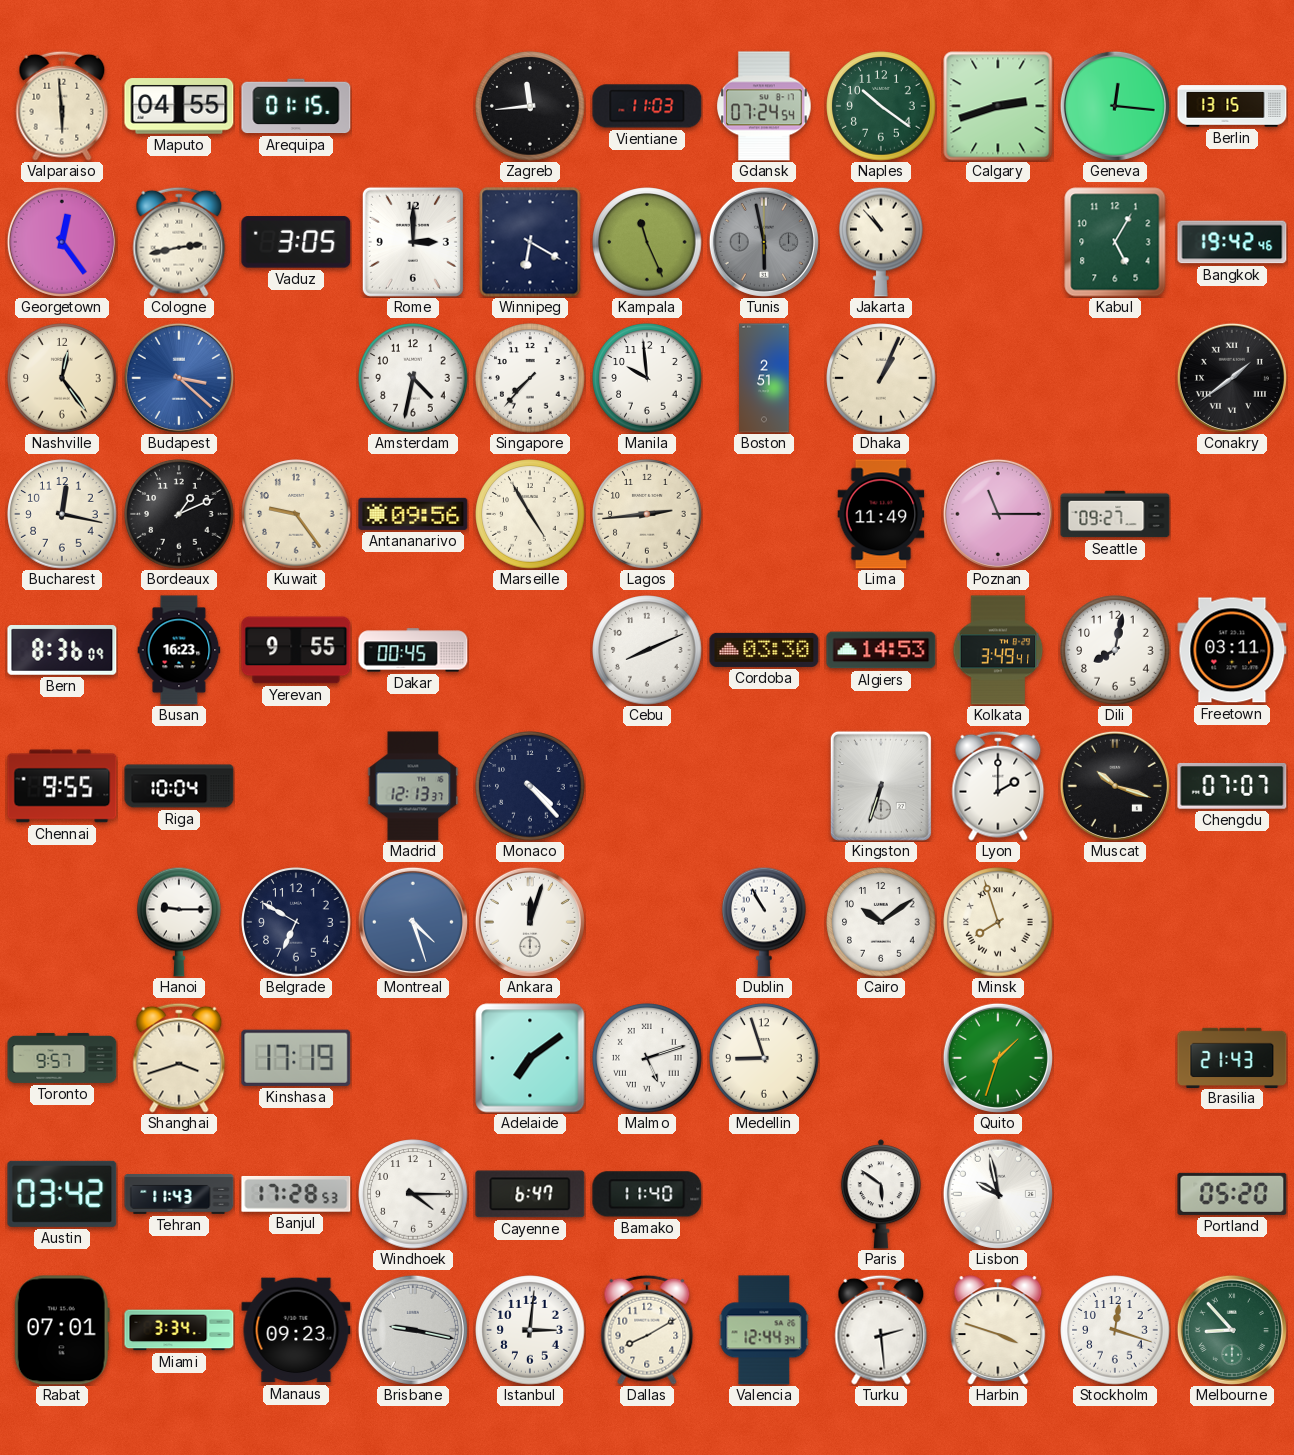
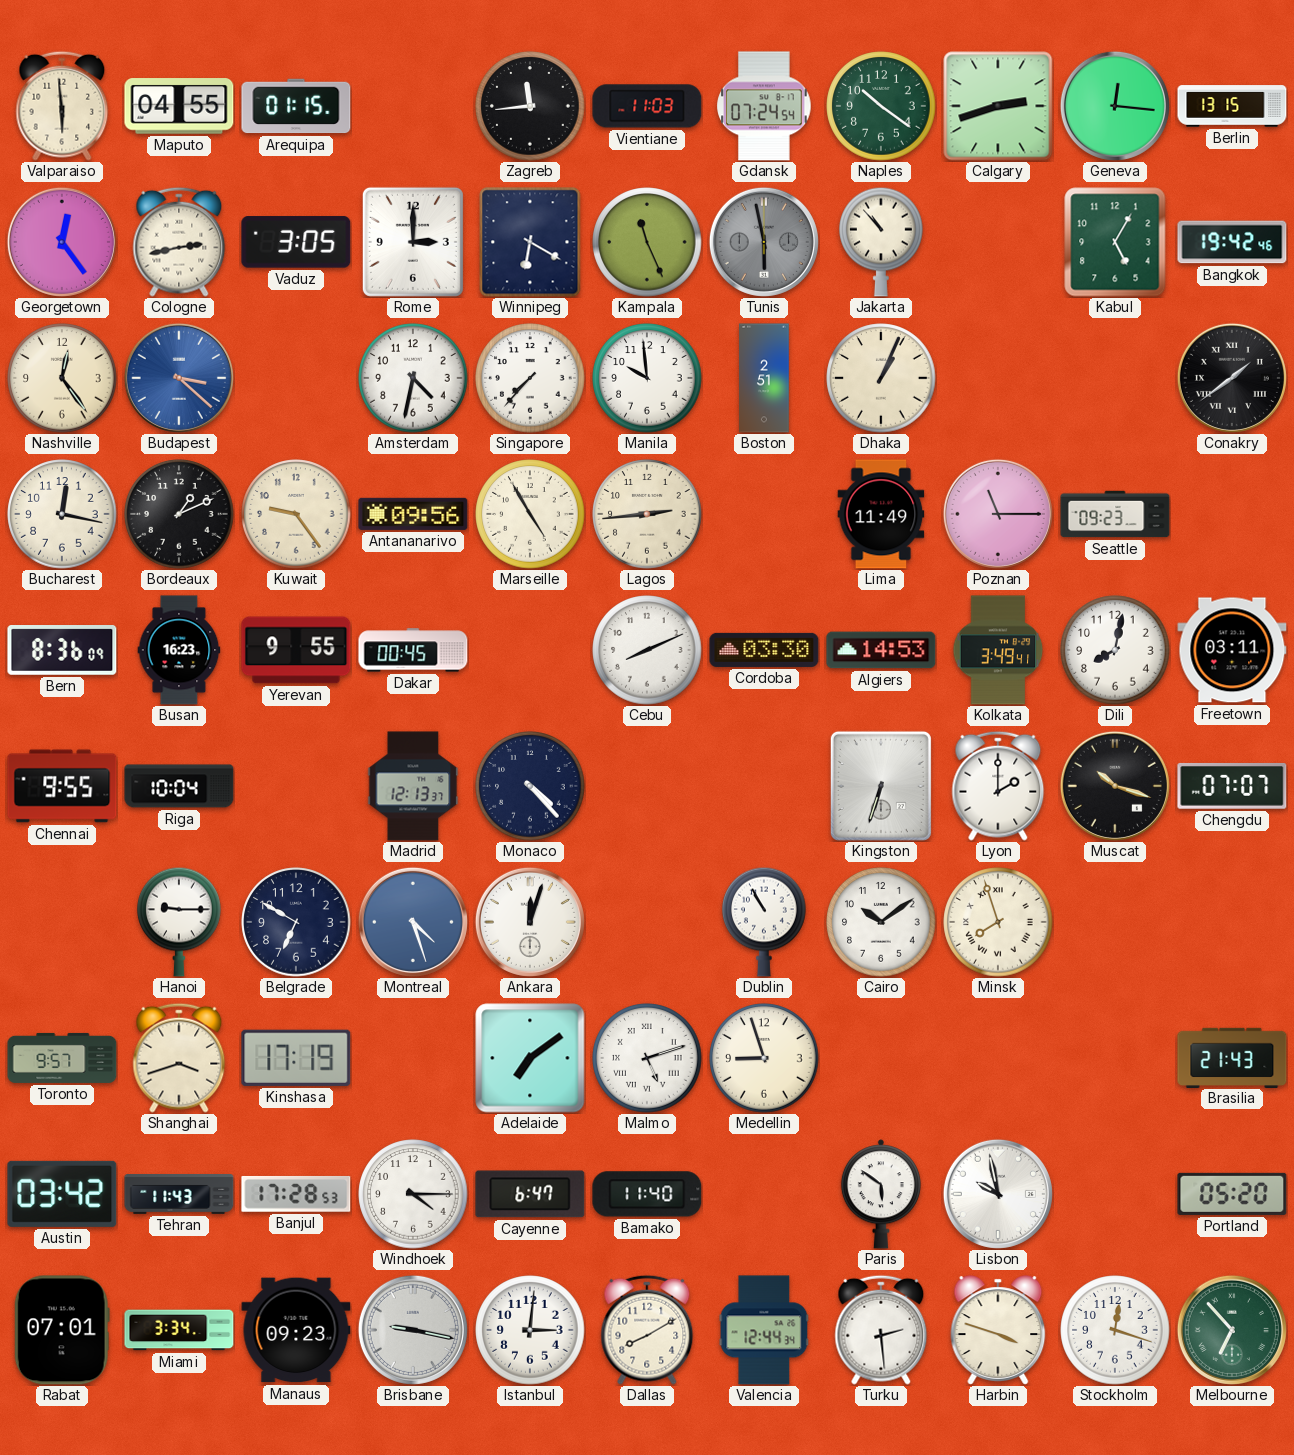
Seattle: 09:27 -> 09:23
Quito: 1:33 -> none
Melbourne: 8:53 -> 6:53
